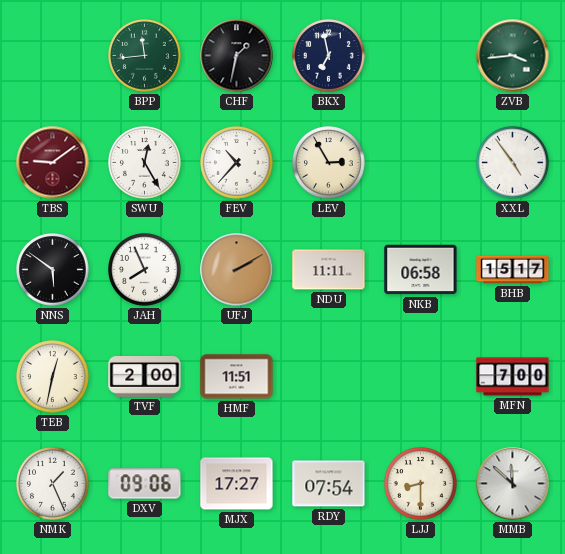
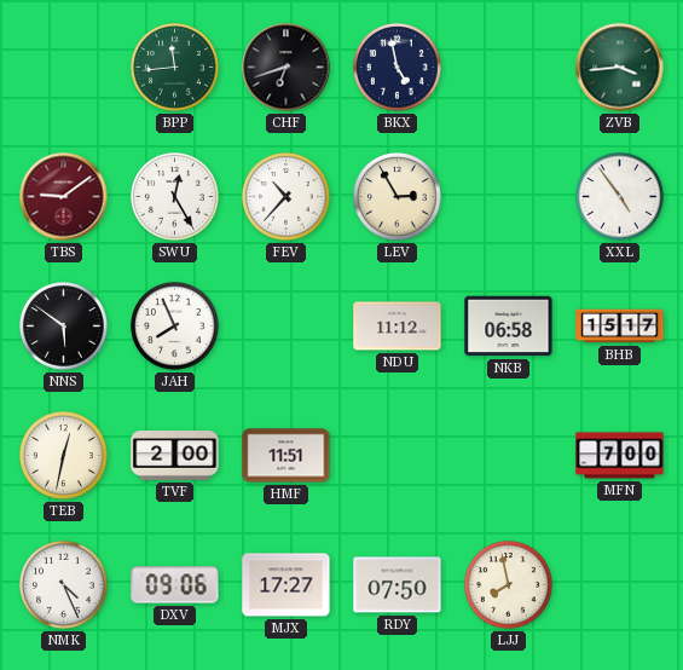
CHF: 1:32 -> 6:42
BKX: 6:58 -> 4:58
UFJ: 2:10 -> none
NDU: 11:11 -> 11:12
NMK: 1:26 -> 4:26
RDY: 07:54 -> 07:50
LJJ: 8:30 -> 7:58
MMB: 11:52 -> none
